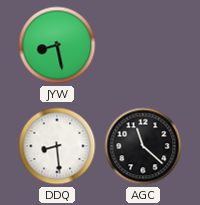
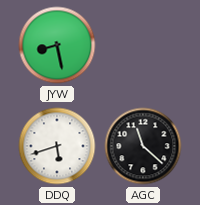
DDQ: 8:29 -> 5:42
